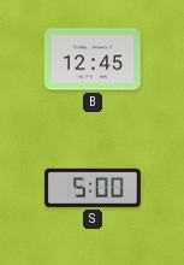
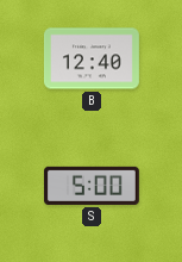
B: 12:45 -> 12:40
